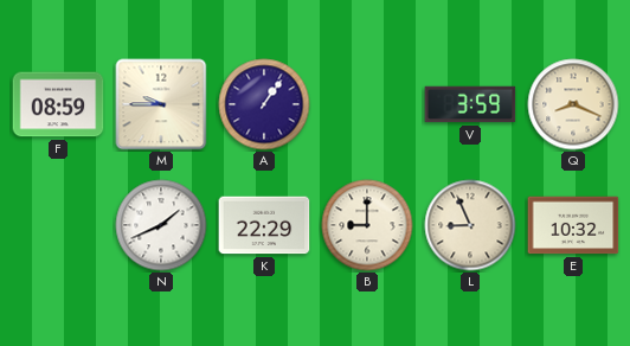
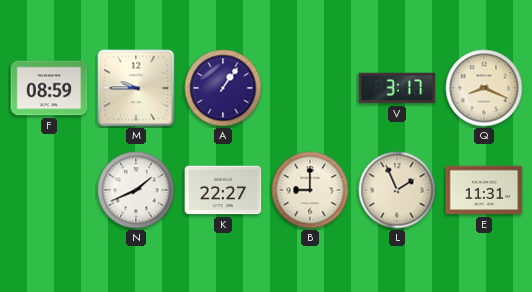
V: 3:59 -> 3:17
K: 22:29 -> 22:27
L: 8:56 -> 1:56
E: 10:32 -> 11:31
